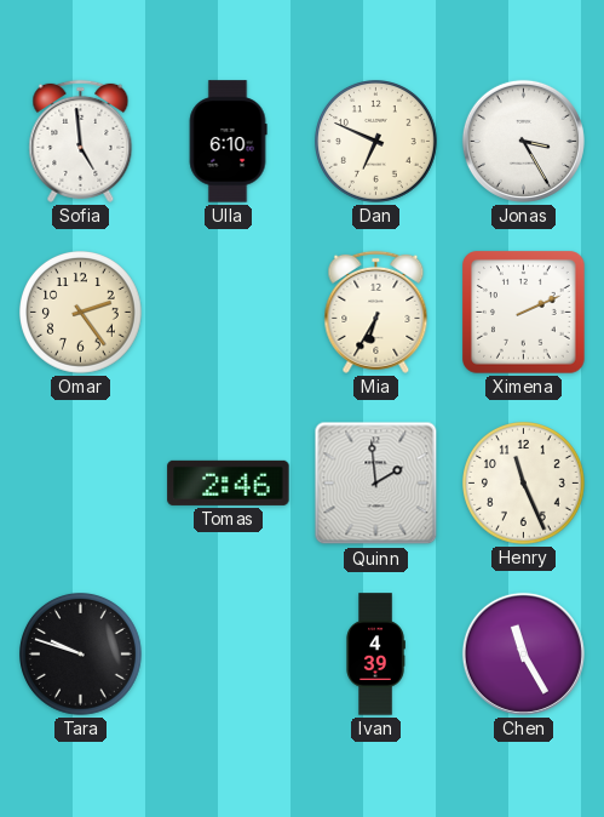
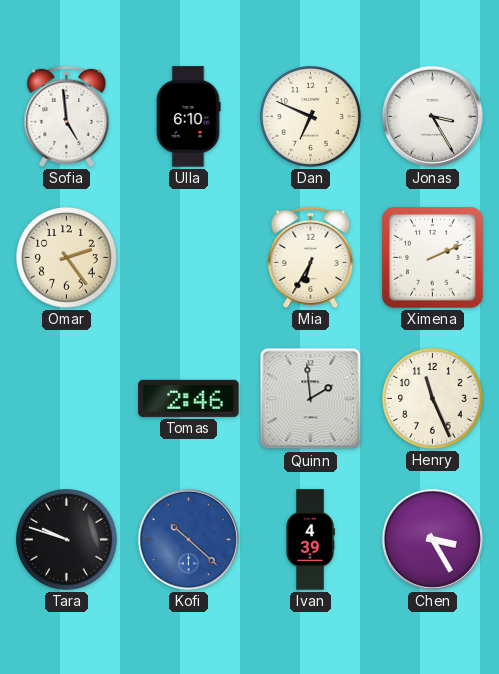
Kofi: none -> 10:22
Chen: 11:25 -> 3:25
